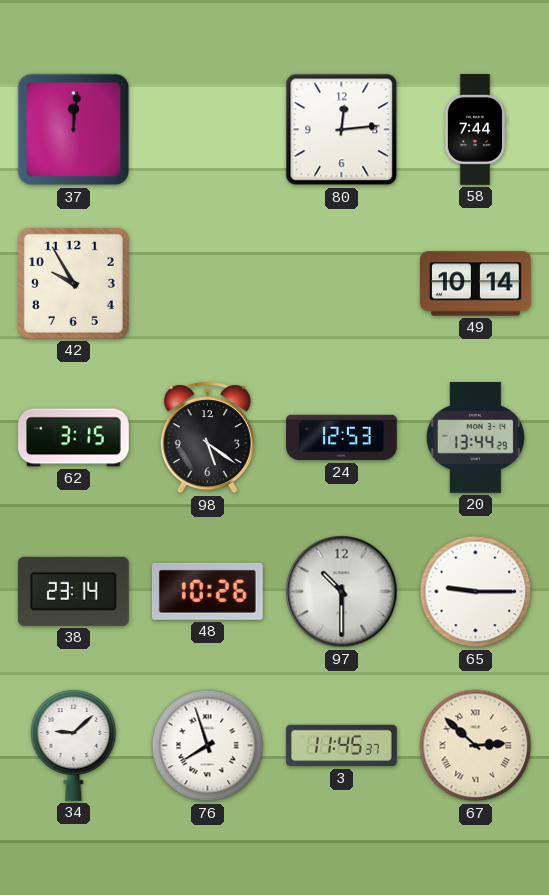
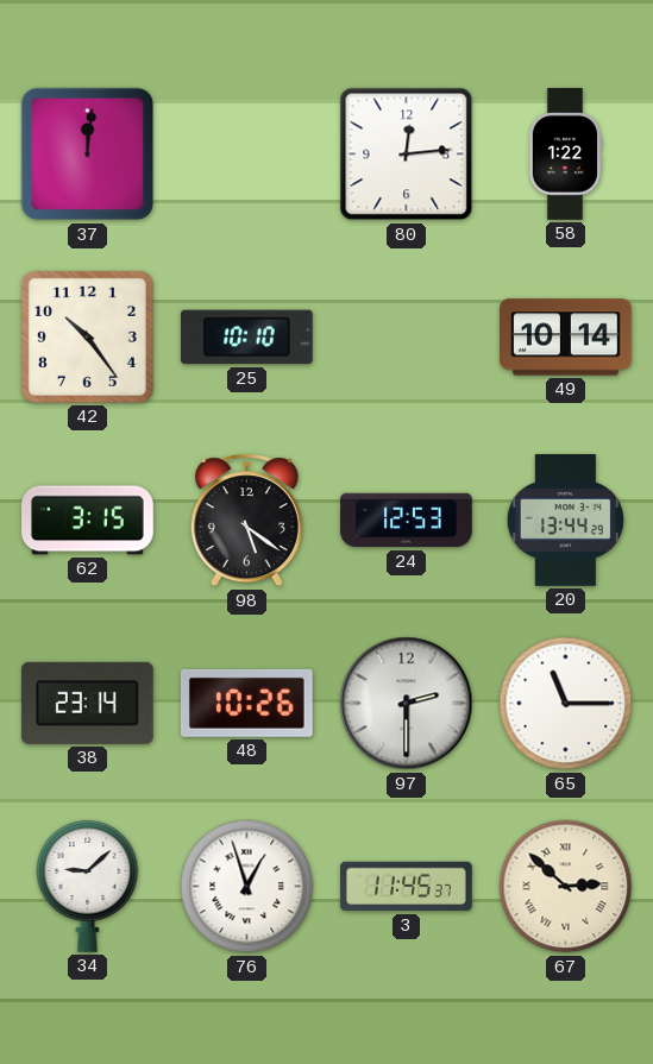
58: 7:44 -> 1:22
42: 9:55 -> 10:24
25: none -> 10:10
97: 10:30 -> 2:30
65: 9:15 -> 11:15
76: 7:57 -> 12:57
